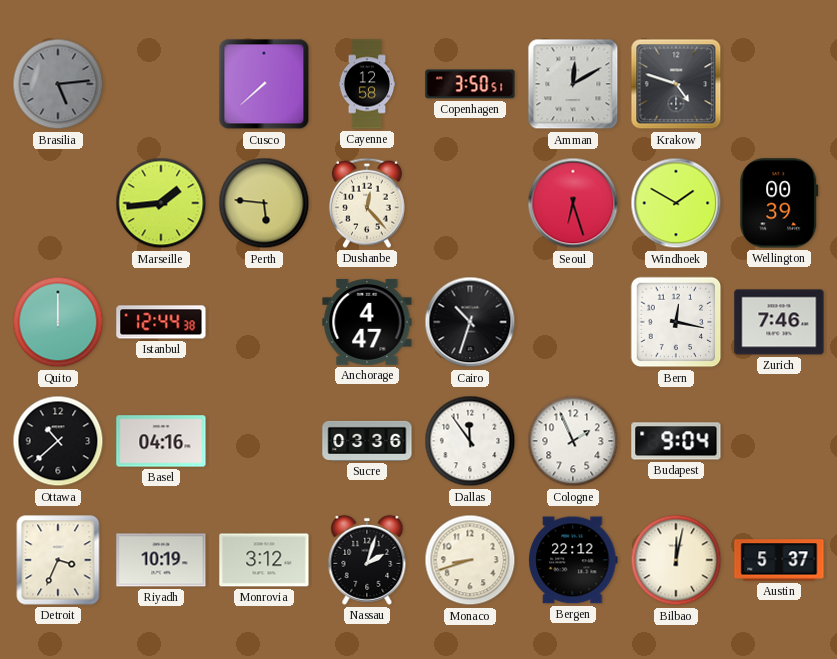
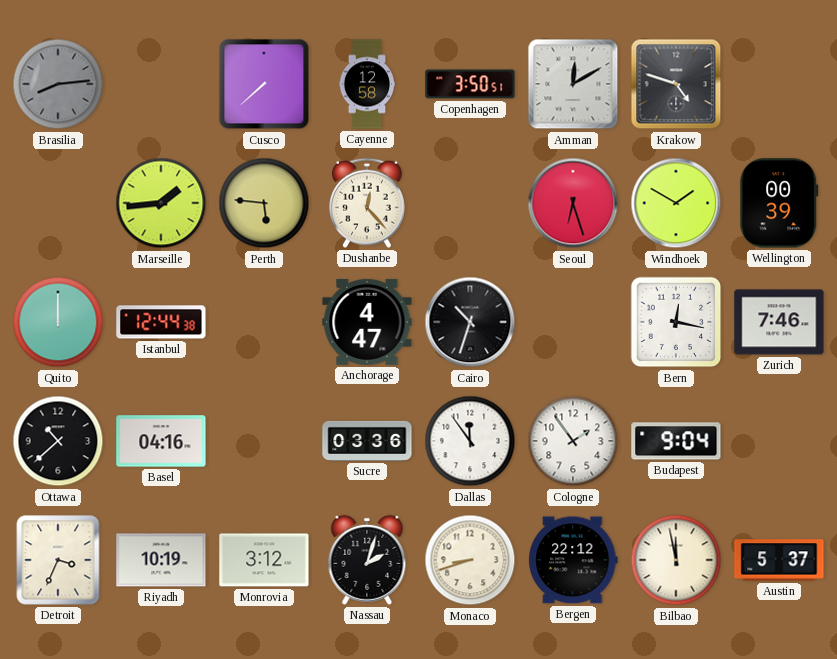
Brasilia: 5:14 -> 8:14
Cologne: 1:56 -> 1:54
Bilbao: 12:02 -> 11:58
